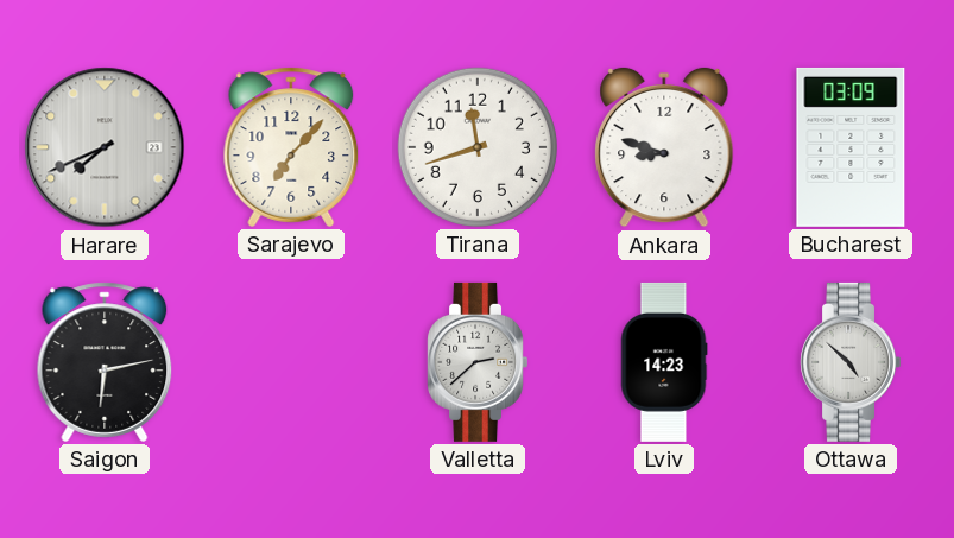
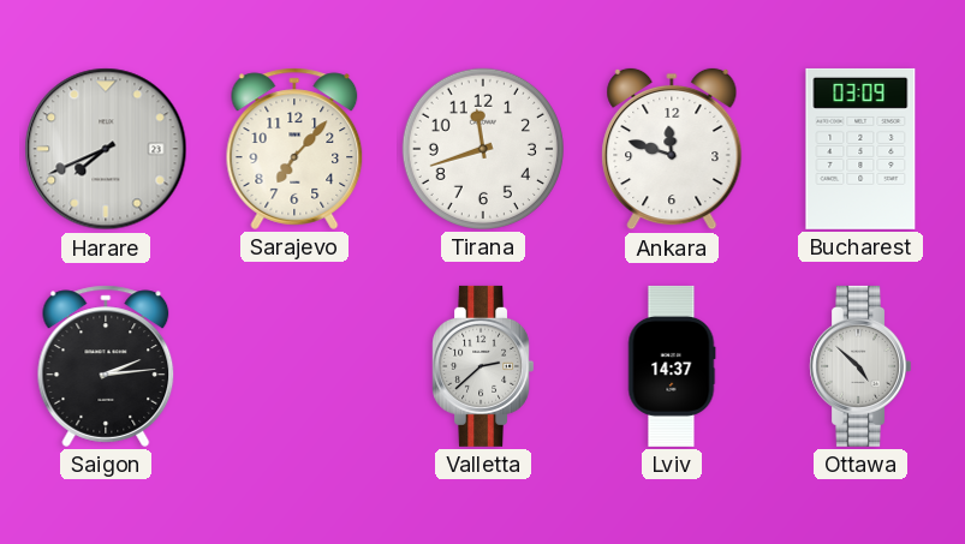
Ankara: 8:48 -> 11:48
Saigon: 6:13 -> 2:14
Lviv: 14:23 -> 14:37
